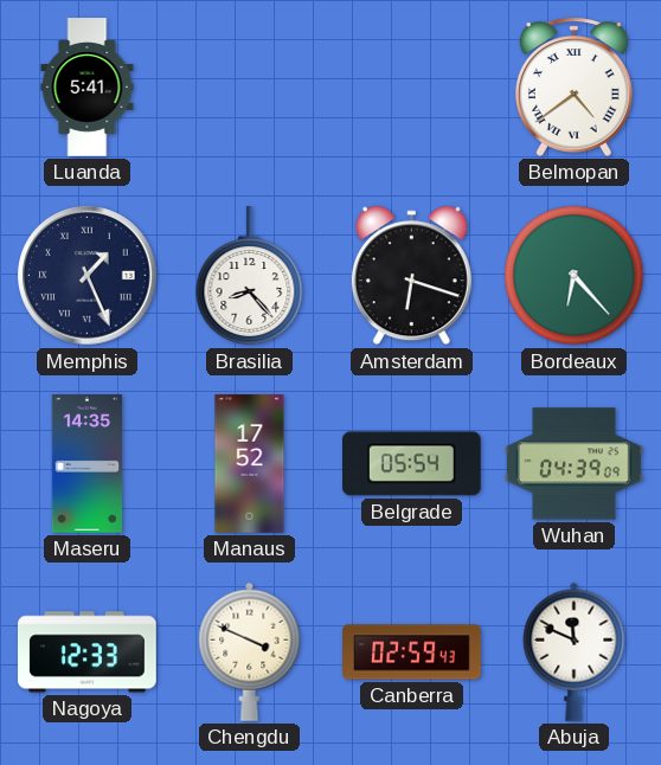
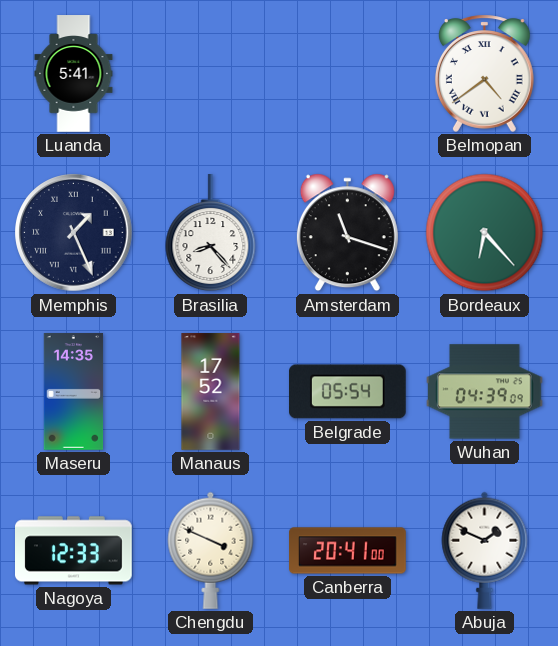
Amsterdam: 6:18 -> 11:18
Canberra: 02:59 -> 20:41
Abuja: 11:49 -> 1:49
